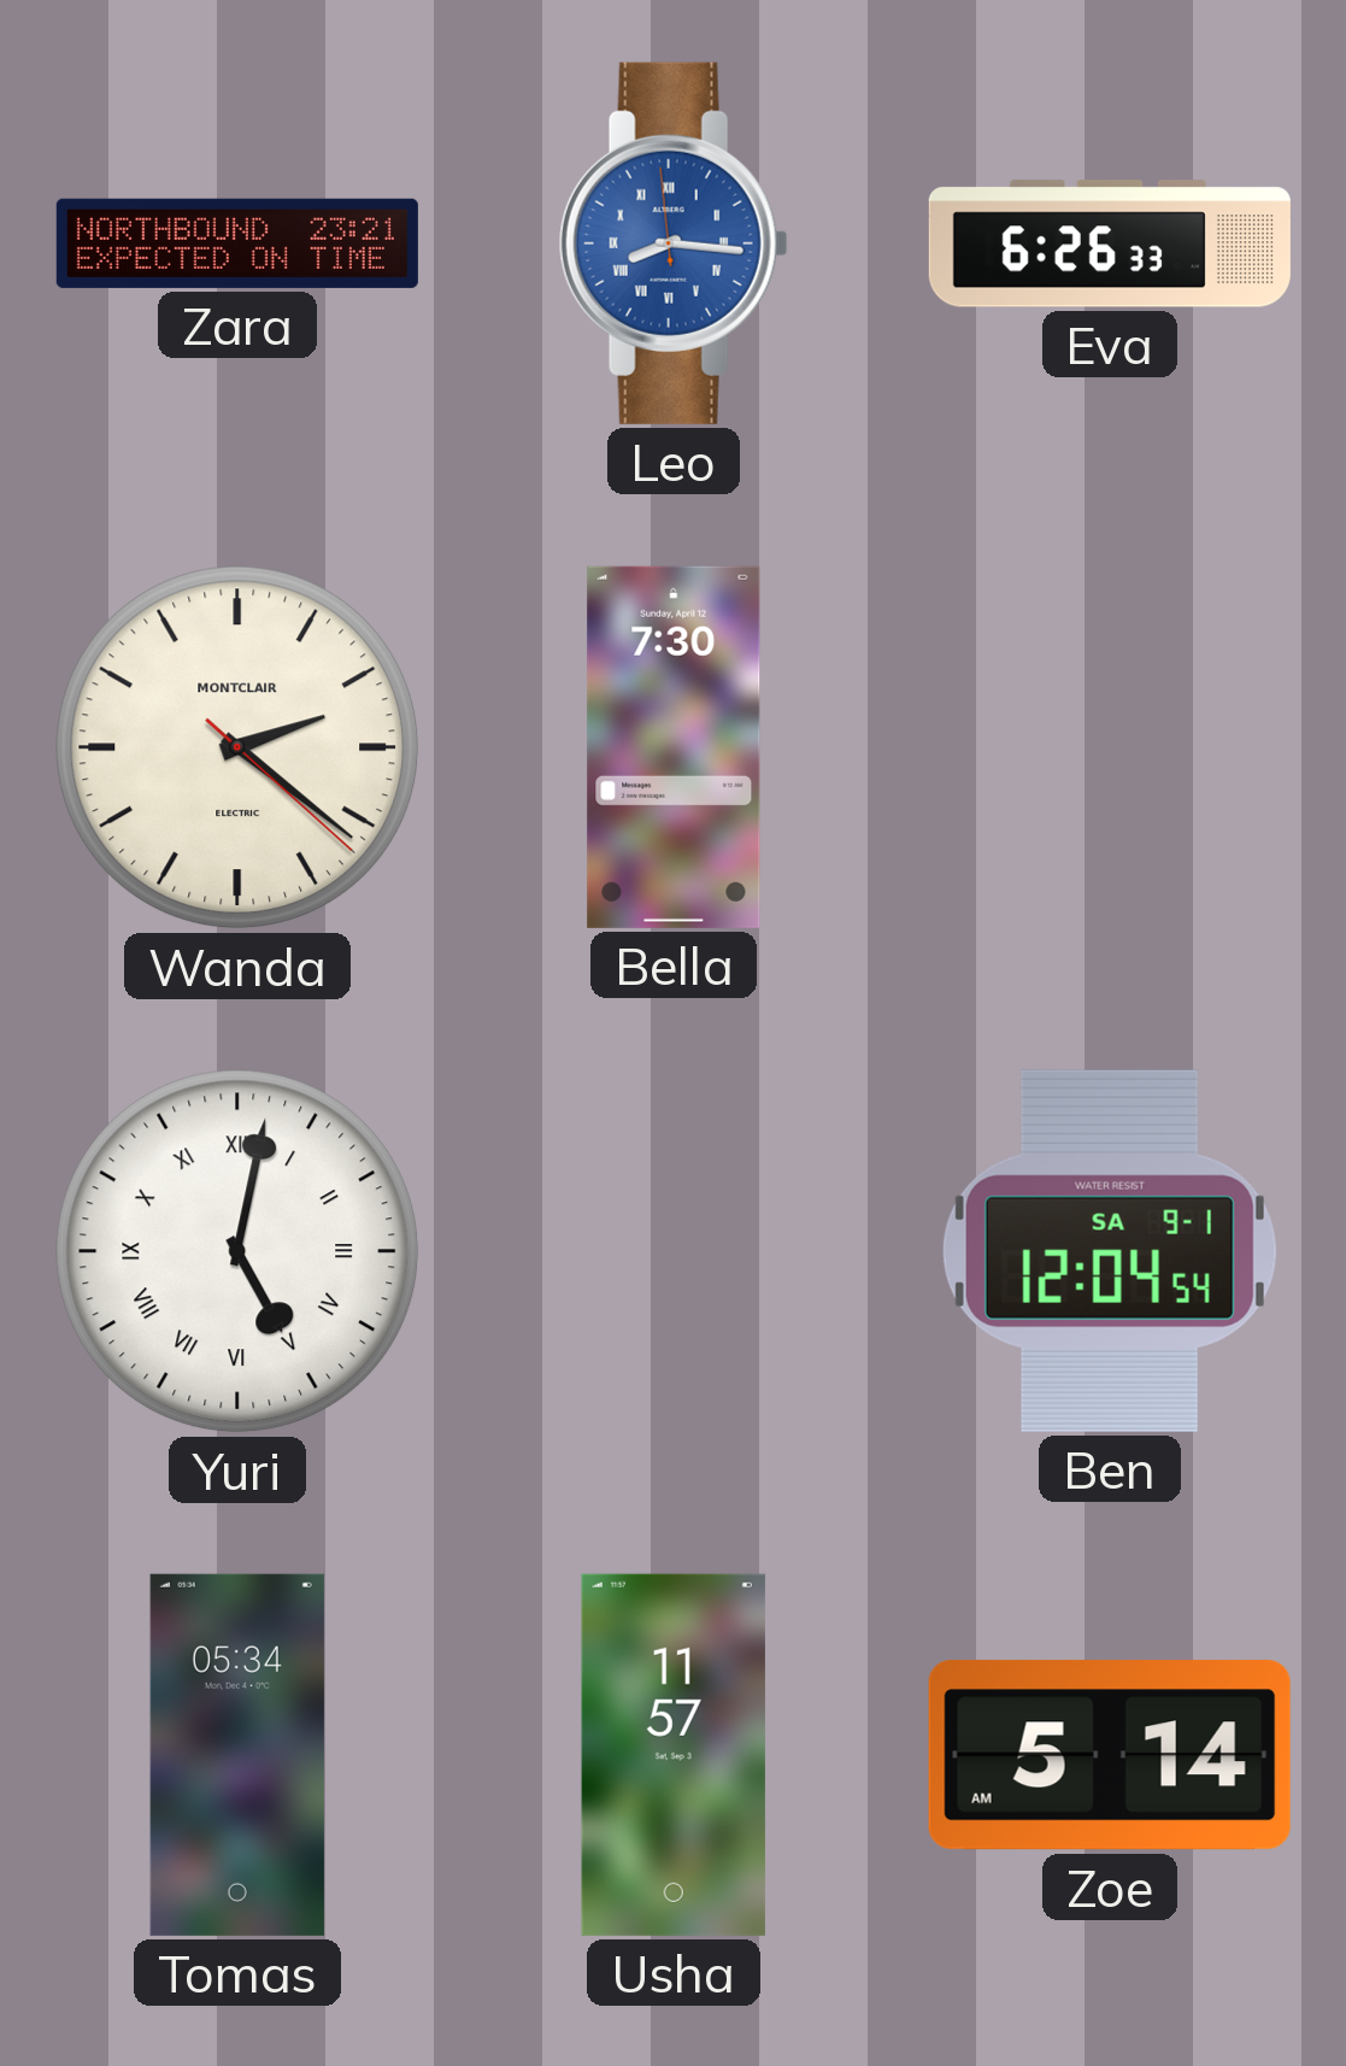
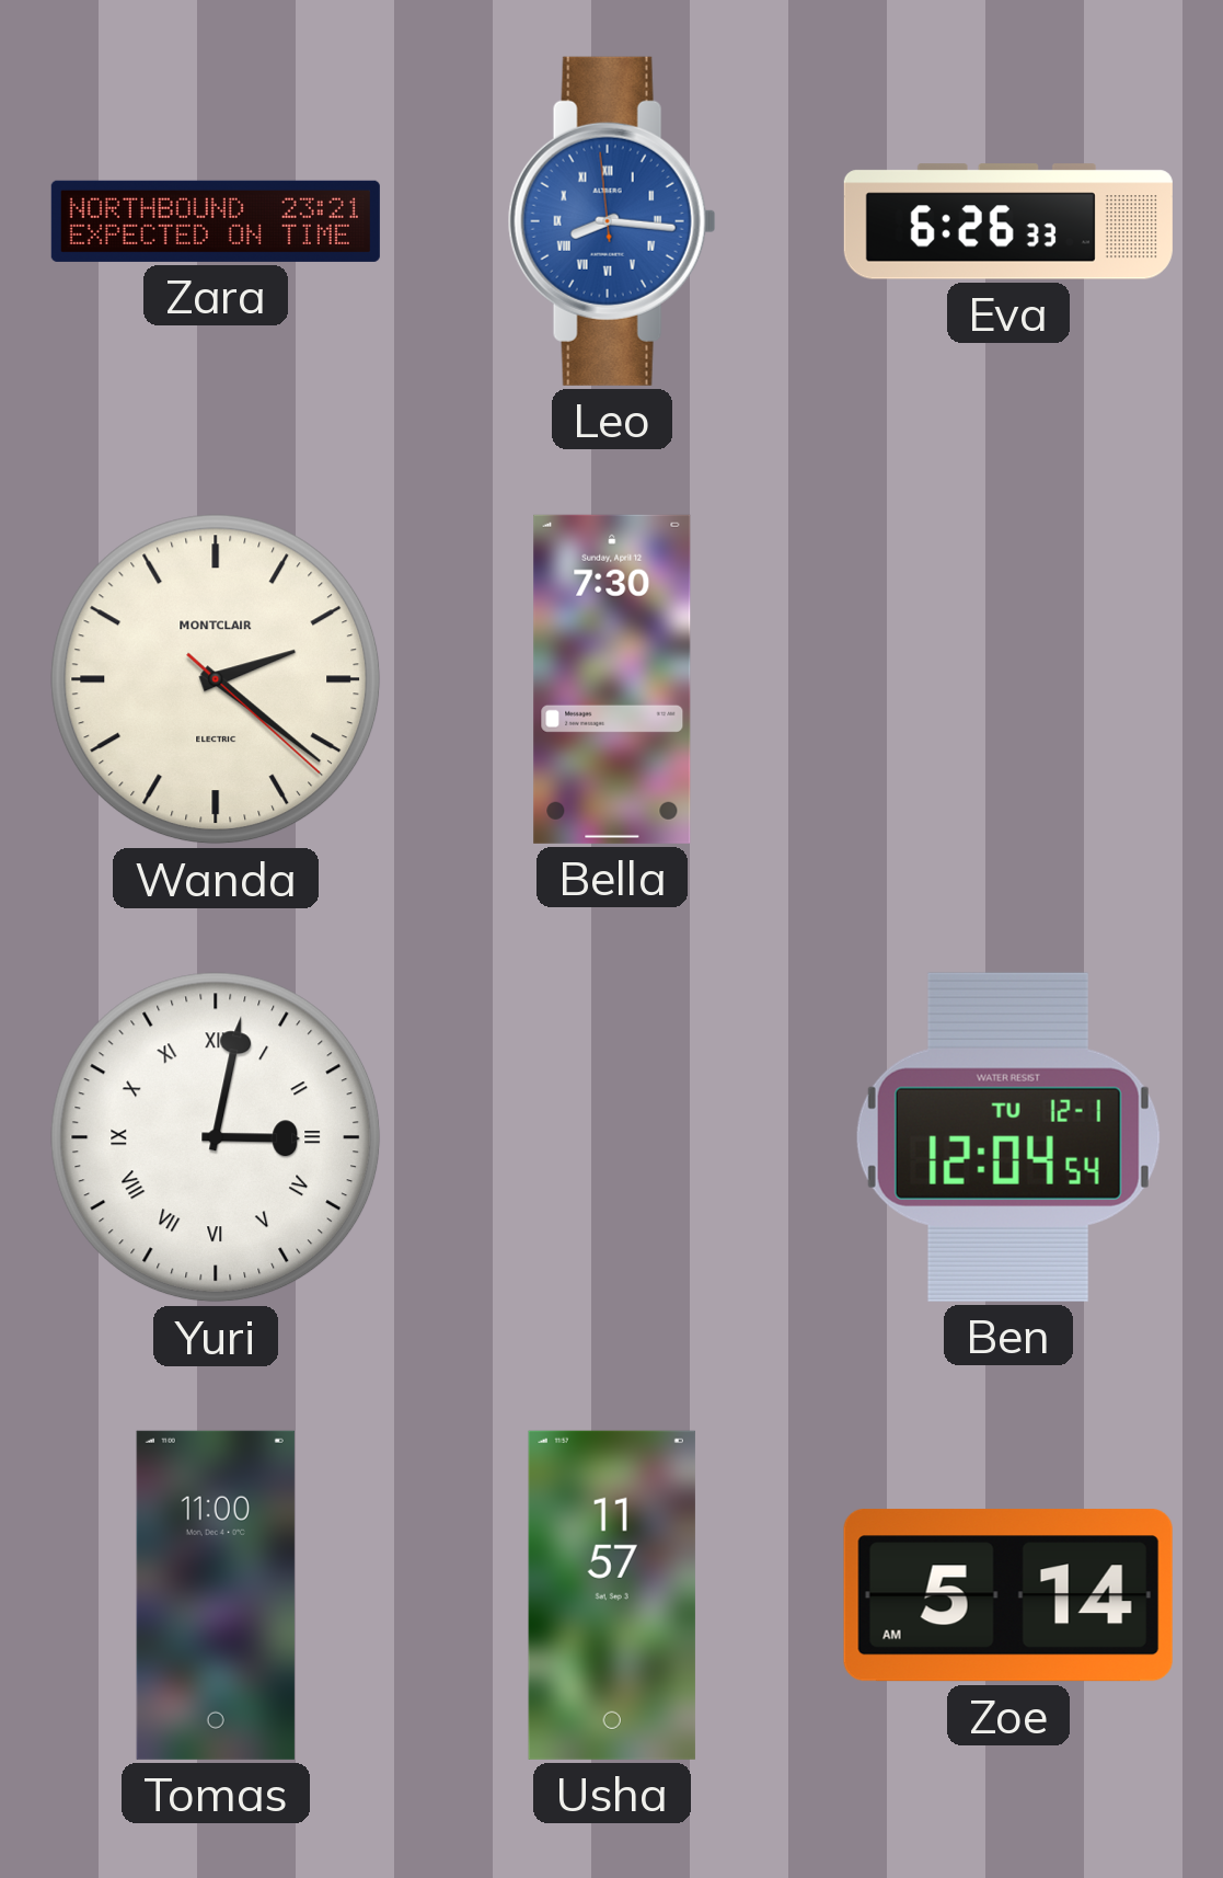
Yuri: 5:02 -> 3:02
Ben date: SA 9-1 -> TU 12-1
Tomas: 05:34 -> 11:00
